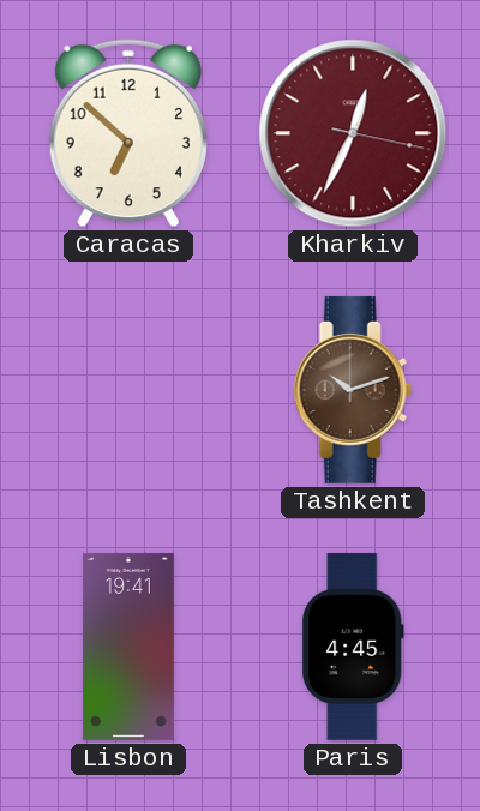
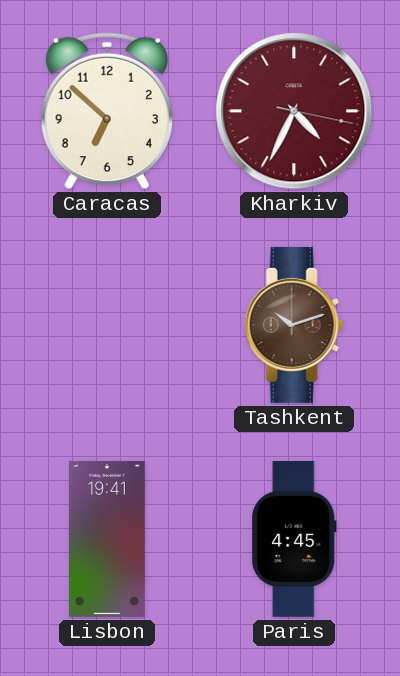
Kharkiv: 12:34 -> 4:34
